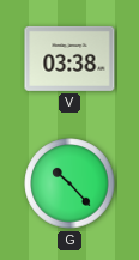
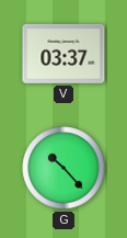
V: 03:38 -> 03:37
